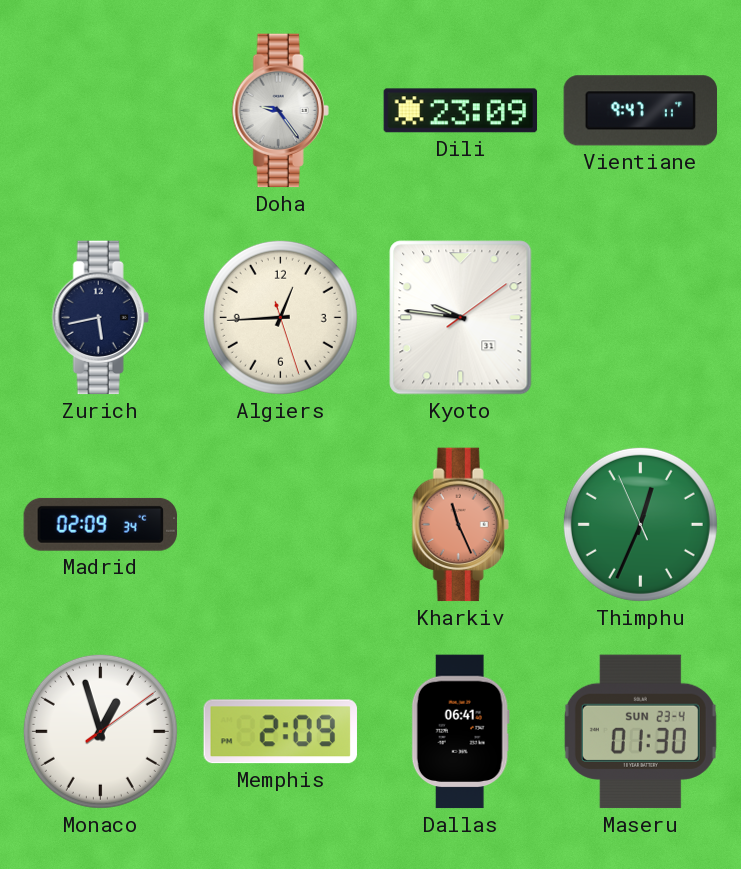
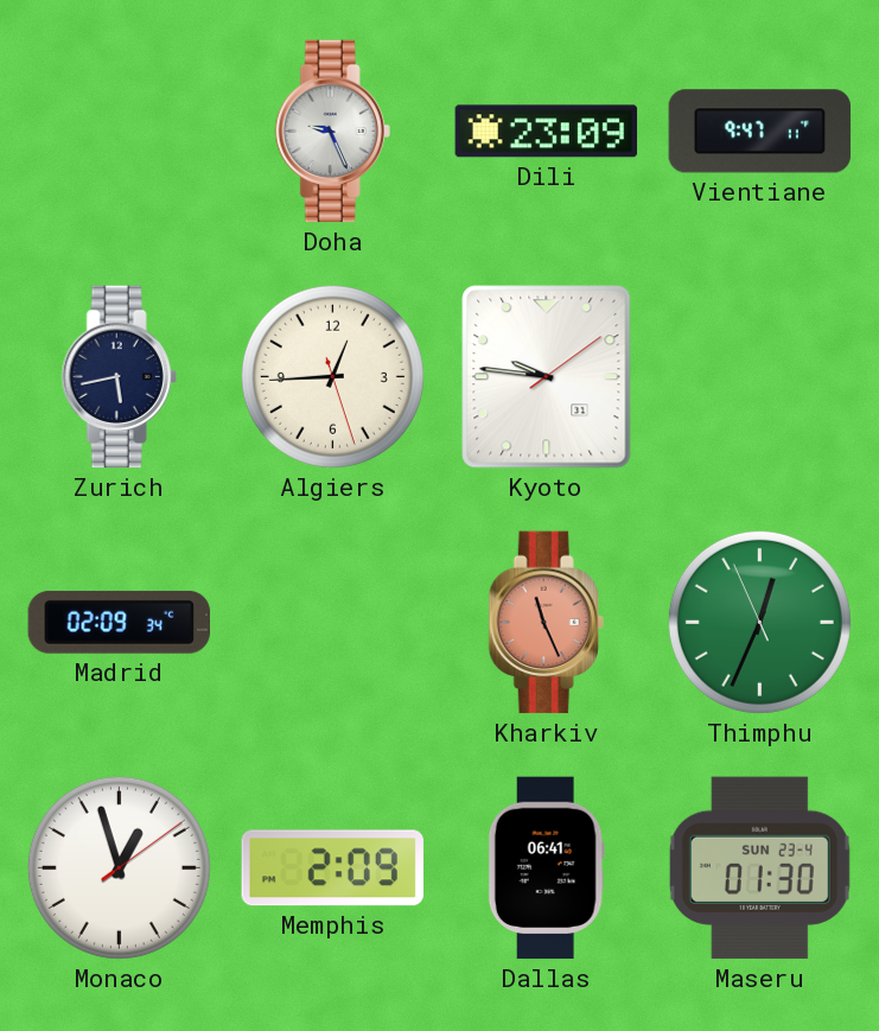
Doha: 9:24 -> 9:26
